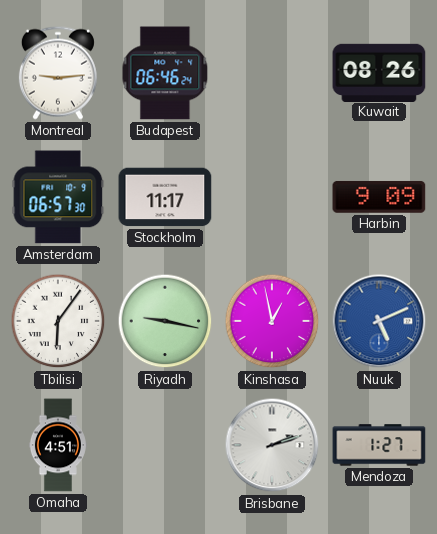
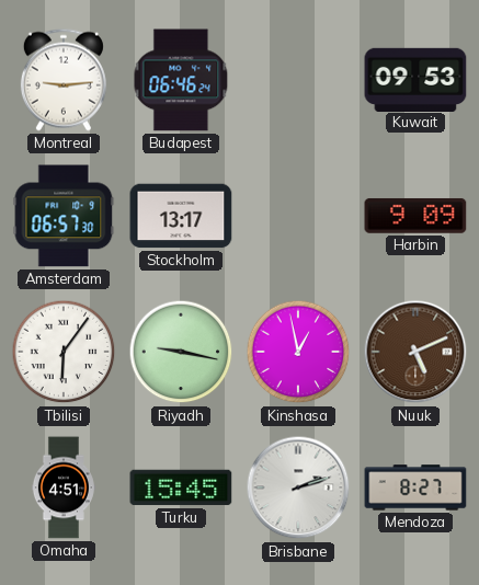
Kuwait: 08:26 -> 09:53
Stockholm: 11:17 -> 13:17
Nuuk dial: blue -> brown
Turku: none -> 15:45
Mendoza: 1:27 -> 8:27
